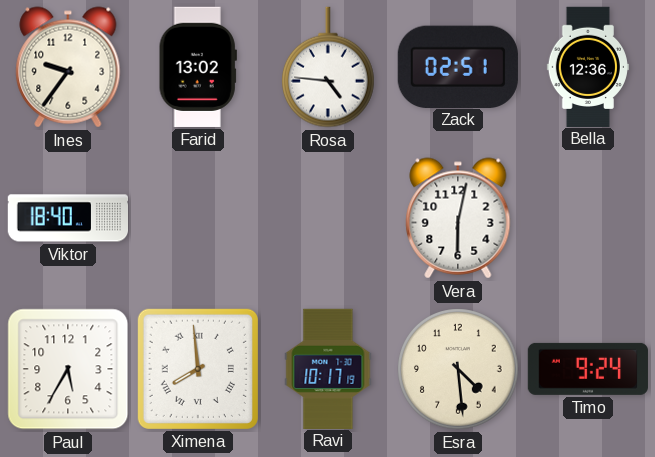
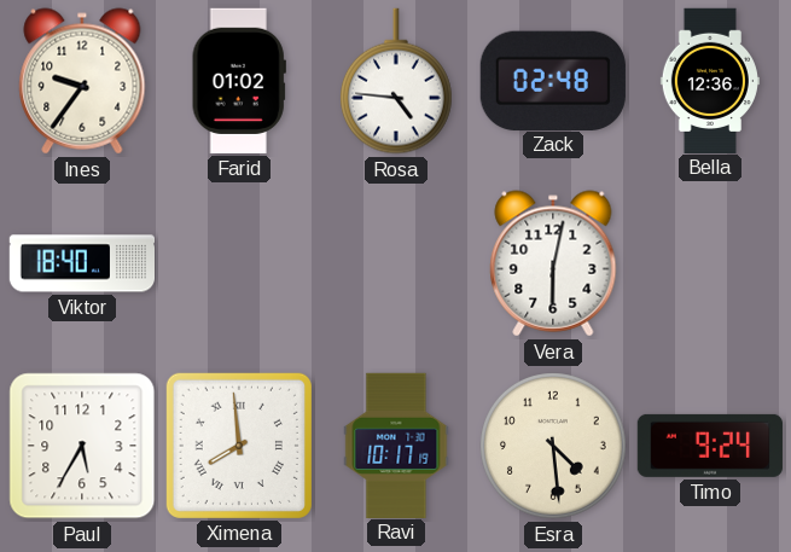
Farid: 13:02 -> 01:02
Zack: 02:51 -> 02:48
